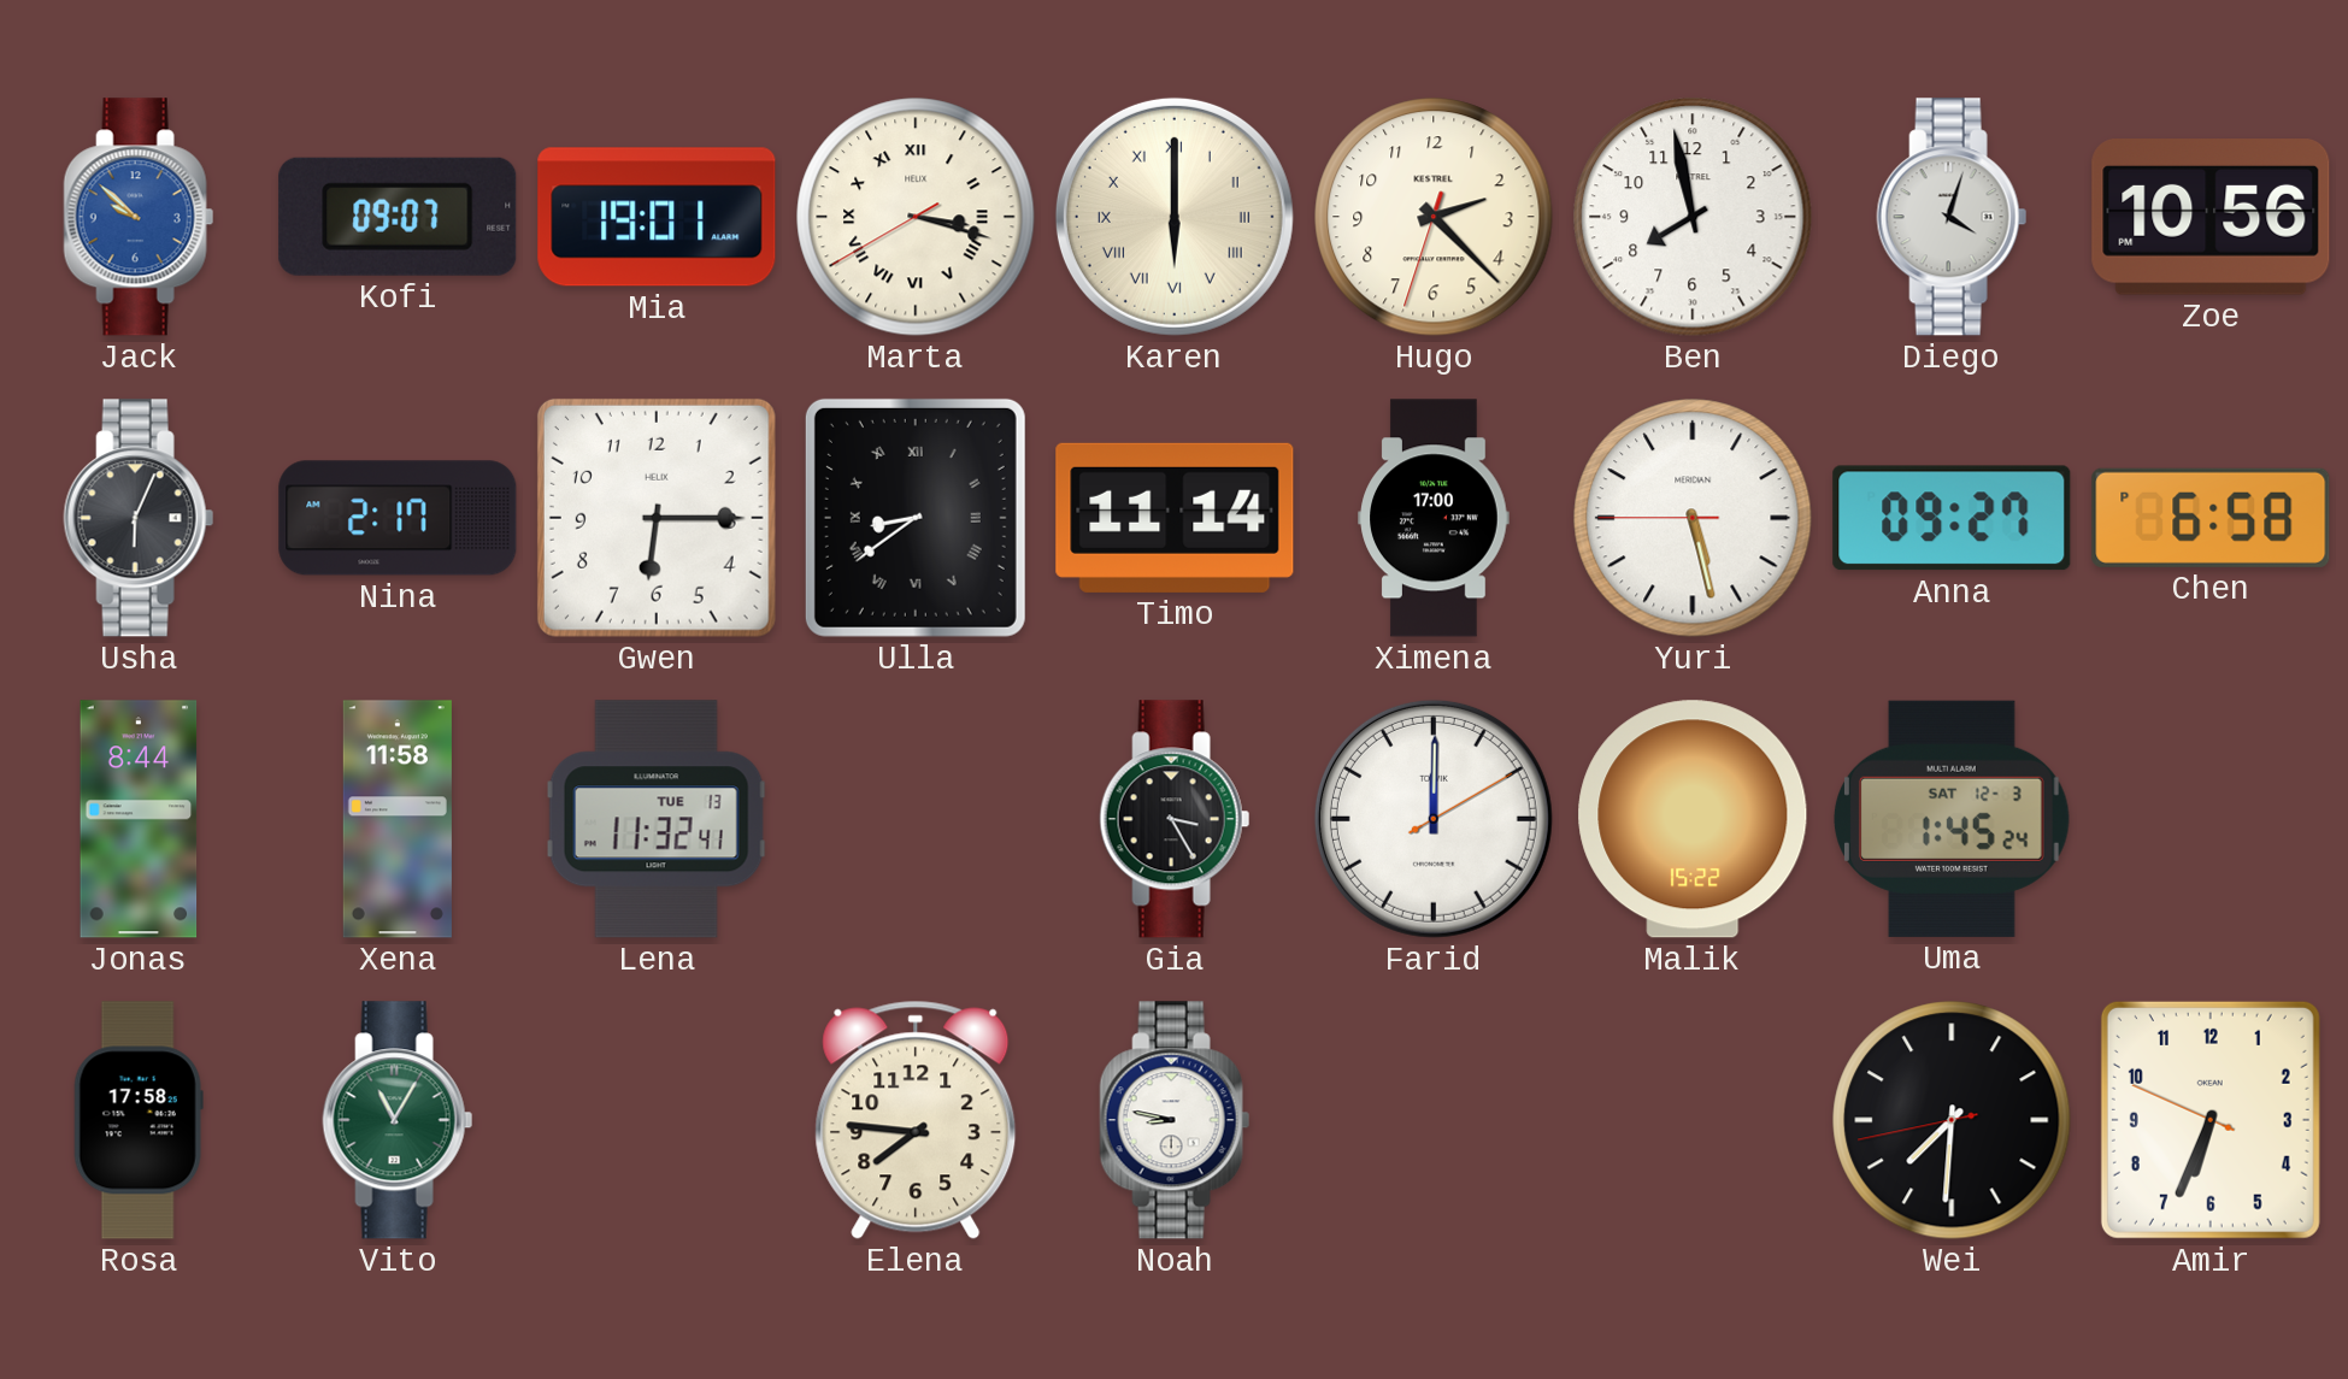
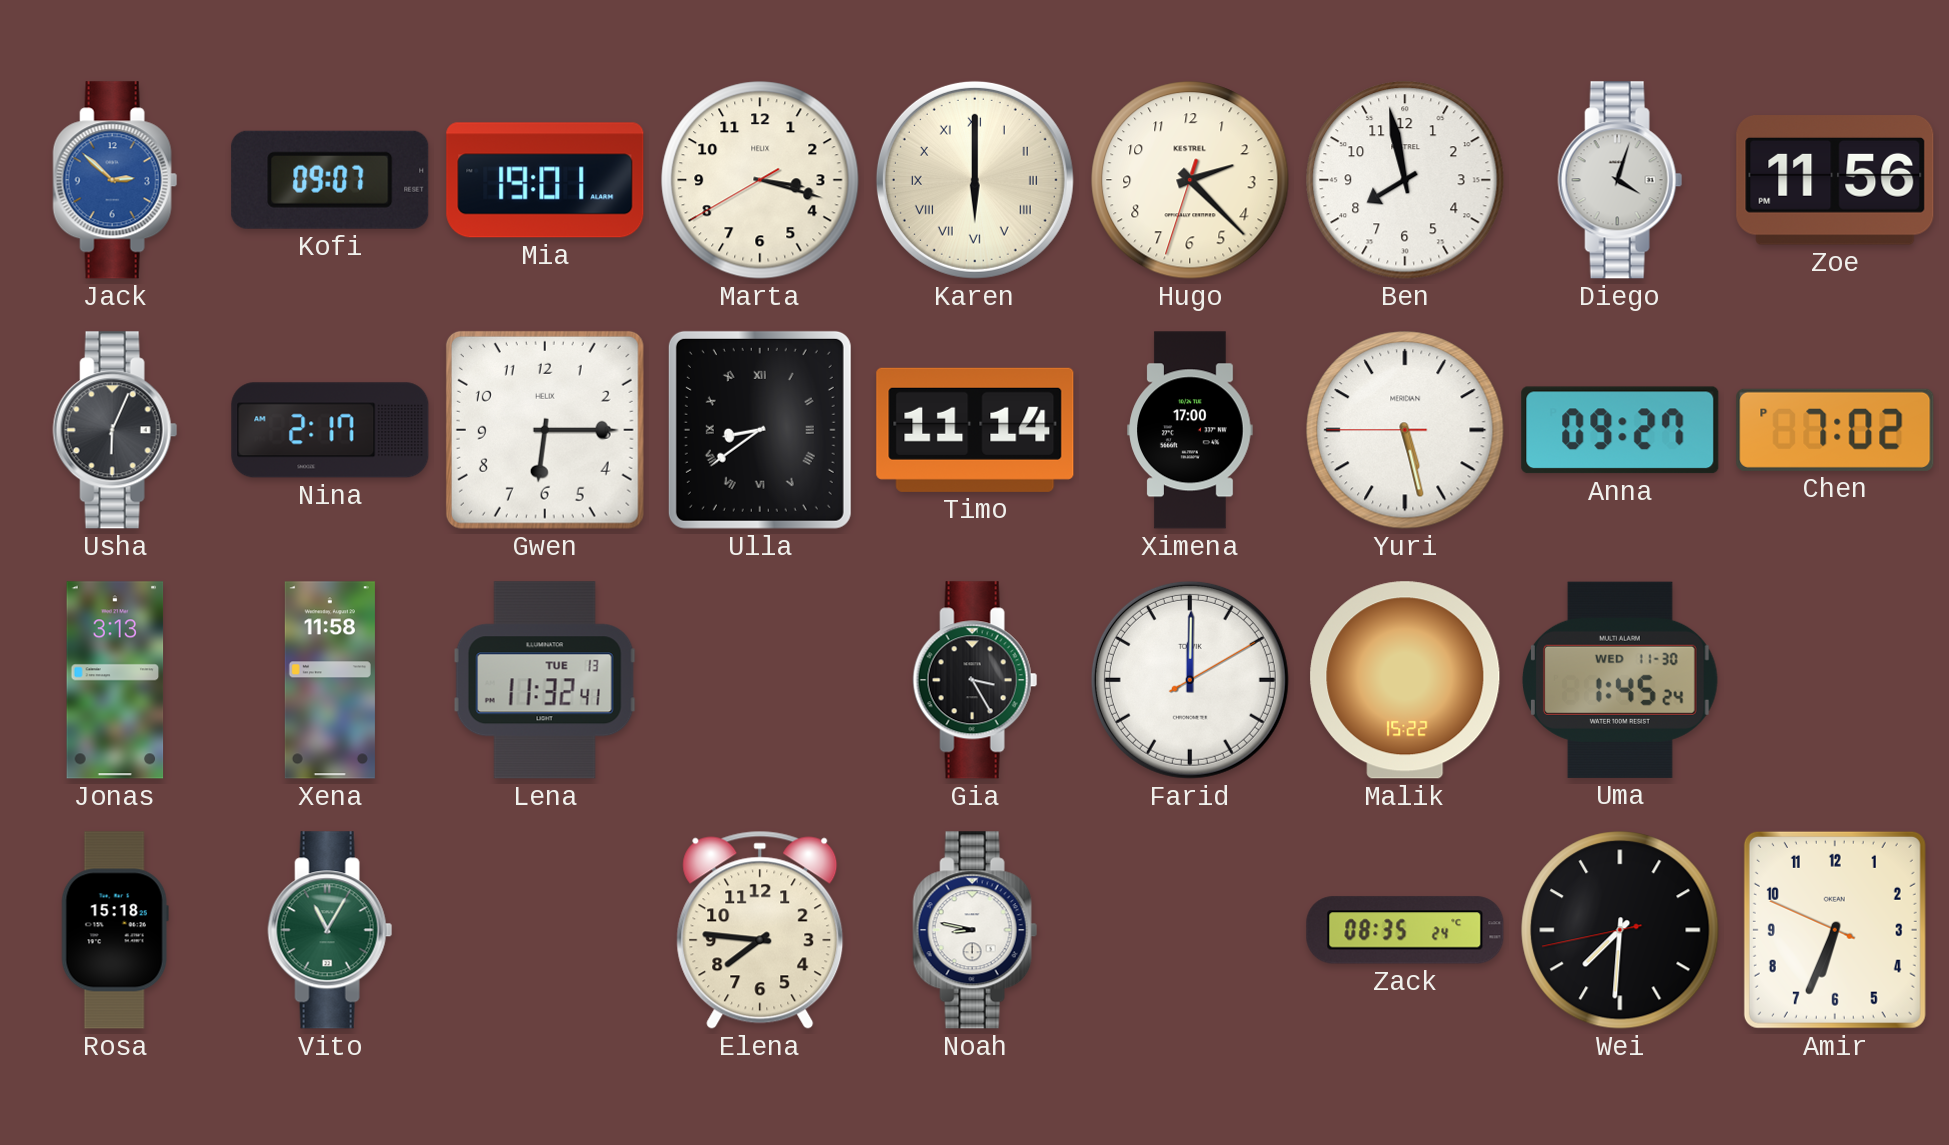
Jack: 9:52 -> 2:52
Marta numerals: Roman -> Arabic
Zoe: 10:56 -> 11:56
Chen: 6:58 -> 7:02
Jonas: 8:44 -> 3:13
Uma date: SAT 12-3 -> WED 11-30
Rosa: 17:58 -> 15:18
Zack: none -> 08:35
